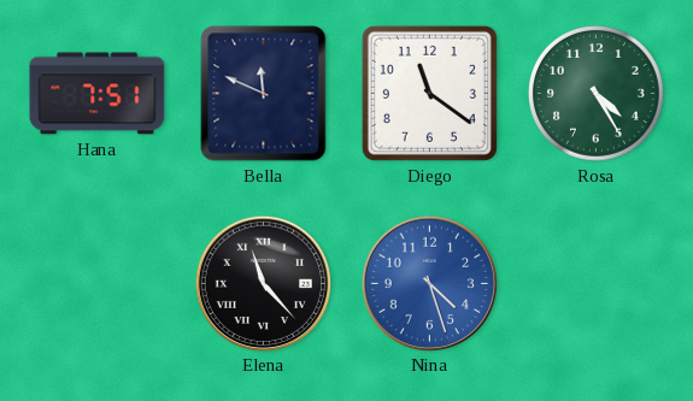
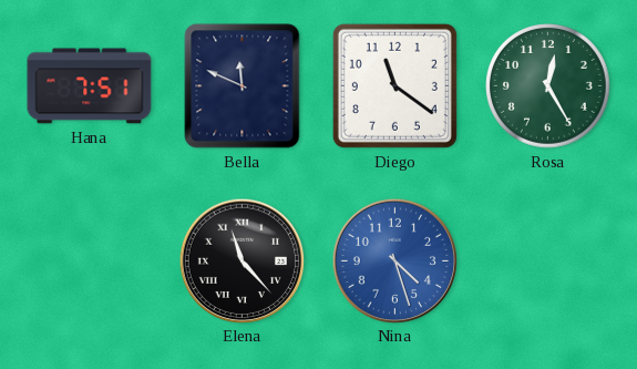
Rosa: 4:25 -> 12:25
